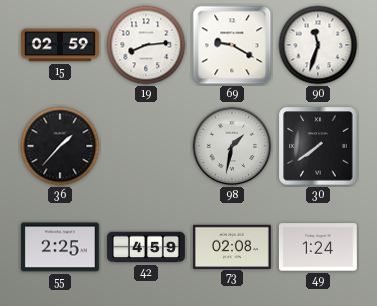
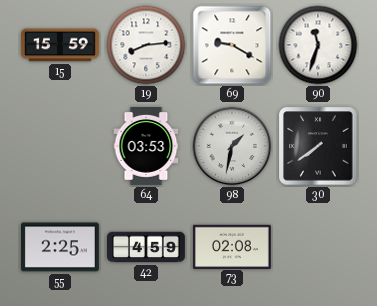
15: 02:59 -> 15:59
36: 1:37 -> none
64: none -> 03:53
49: 1:24 -> none
